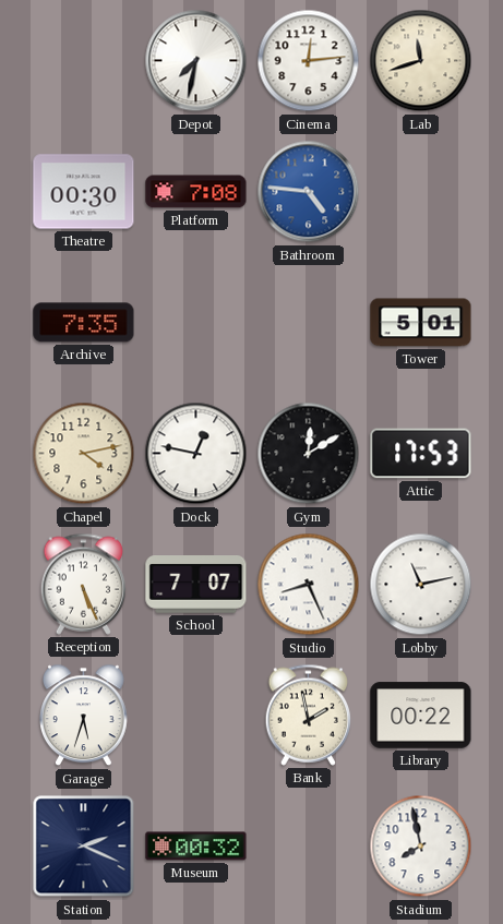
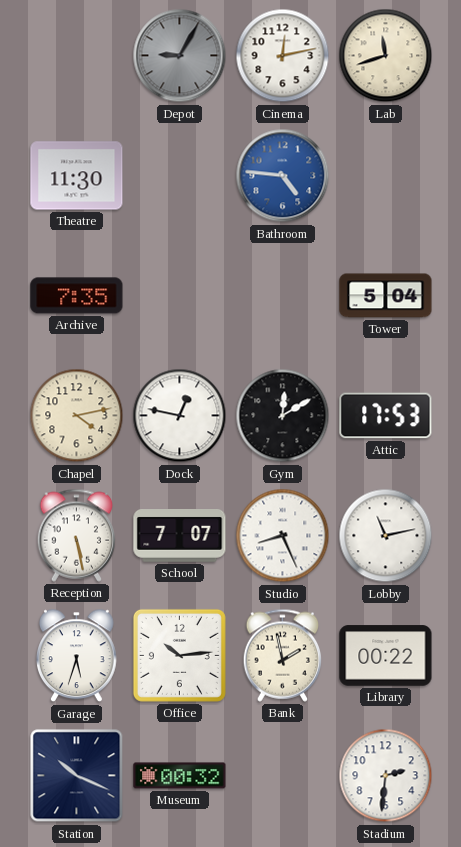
Depot: 7:32 -> 9:05
Depot dial: white -> grey
Cinema: 12:14 -> 12:13
Theatre: 00:30 -> 11:30
Platform: 7:08 -> none
Tower: 5:01 -> 5:04
Reception: 5:26 -> 5:28
Office: none -> 10:14
Station: 2:19 -> 10:19
Stadium: 7:58 -> 2:31
